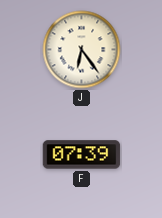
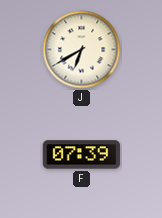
J: 6:24 -> 6:40
